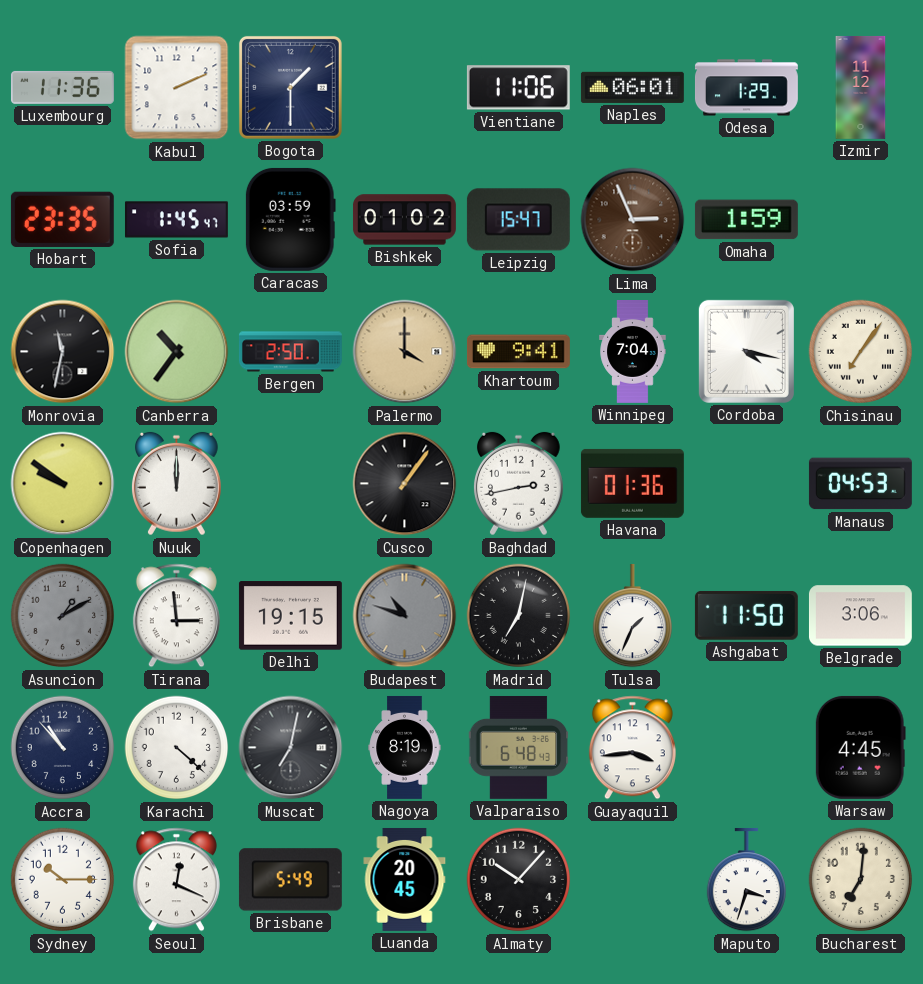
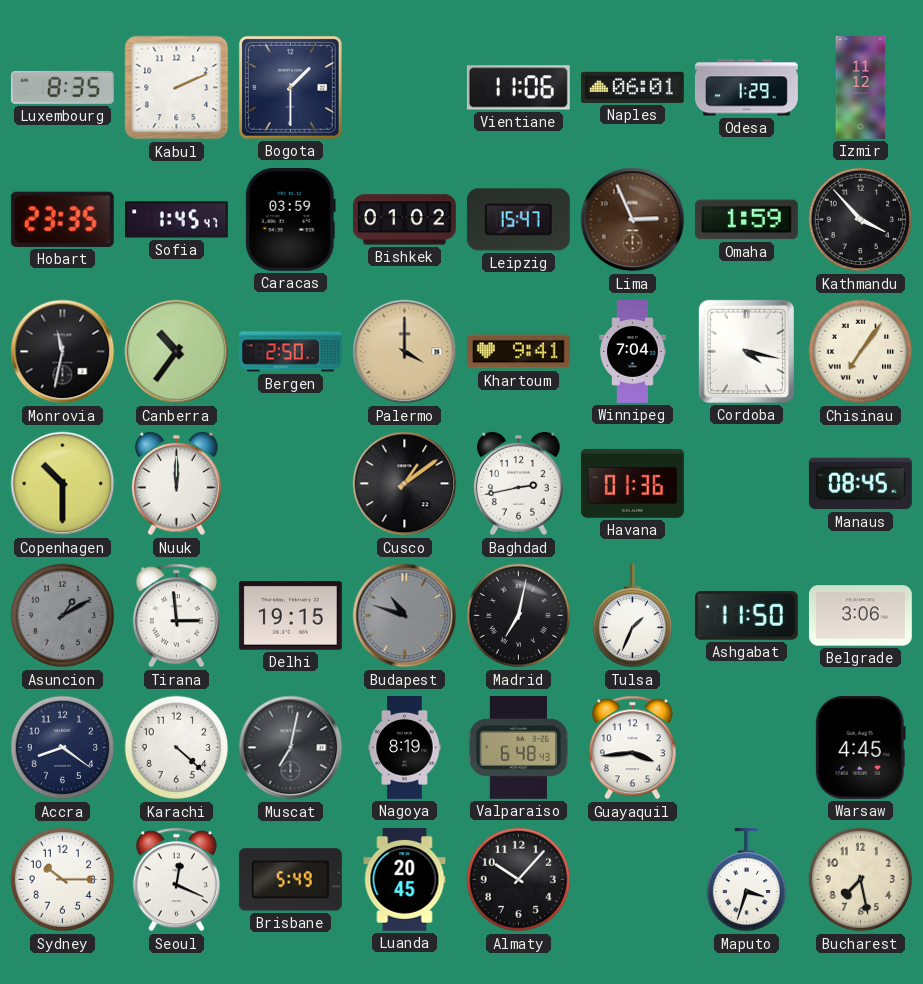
Luxembourg: 11:36 -> 8:35
Kathmandu: none -> 3:53
Copenhagen: 9:51 -> 10:30
Cusco: 1:06 -> 1:09
Manaus: 04:53 -> 08:45
Accra: 10:53 -> 8:21
Bucharest: 7:01 -> 7:28
